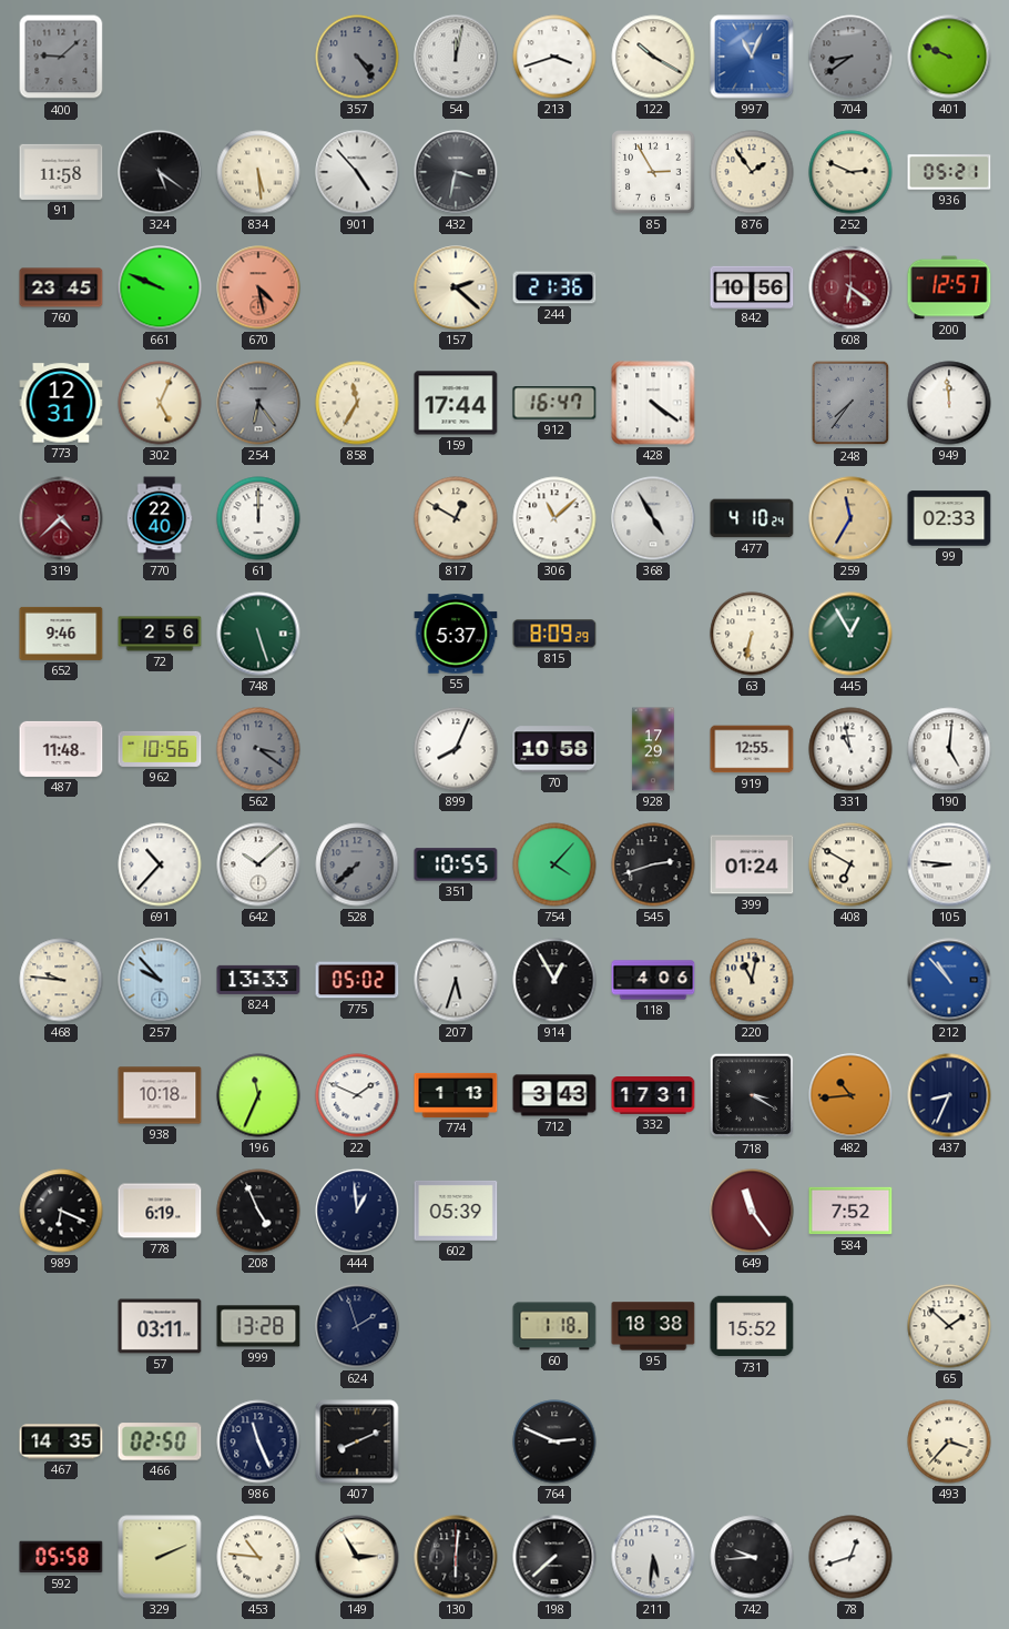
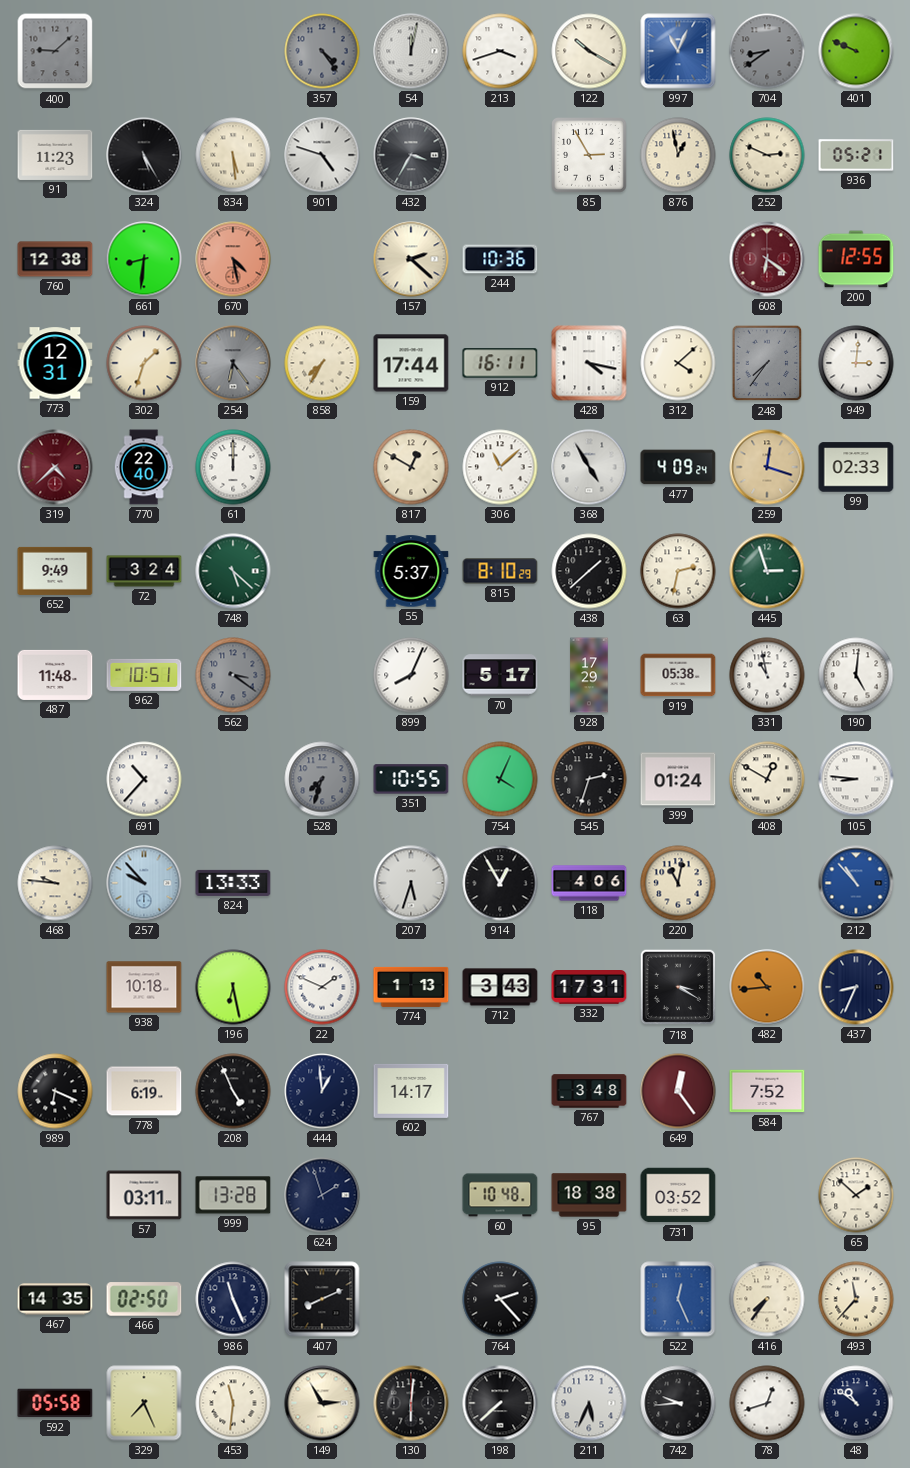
91: 11:58 -> 11:23
324: 5:21 -> 5:25
901: 4:53 -> 4:48
432: 3:32 -> 3:35
876: 1:54 -> 12:58
760: 23:45 -> 12:38
661: 9:49 -> 8:31
244: 21:36 -> 10:36
842: 10:56 -> none
200: 12:57 -> 12:55
302: 5:04 -> 1:33
858: 11:35 -> 7:35
912: 16:47 -> 16:11
428: 4:21 -> 4:17
312: none -> 4:08
949: 11:59 -> 3:01
477: 4:10 -> 4:09
259: 11:35 -> 12:18
652: 9:46 -> 9:49
72: 2:56 -> 3:24
748: 5:27 -> 5:22
815: 8:09 -> 8:10
438: none -> 1:38
63: 6:32 -> 2:32
445: 12:55 -> 2:57
962: 10:56 -> 10:51
70: 10:58 -> 5:17
919: 12:55 -> 05:38
642: 10:08 -> none
528: 7:38 -> 7:33
754: 4:07 -> 4:04
545: 2:42 -> 2:33
408: 6:50 -> 12:50
775: 05:02 -> none
196: 11:34 -> 6:28
602: 05:39 -> 14:17
767: none -> 3:48
649: 11:24 -> 12:24
60: 1:18 -> 10:48
731: 15:52 -> 03:52
764: 2:49 -> 2:23
522: none -> 12:26
416: none -> 7:36
493: 3:37 -> 11:37
329: 2:11 -> 7:26
453: 10:46 -> 11:31
211: 5:31 -> 5:34
48: none -> 10:51
